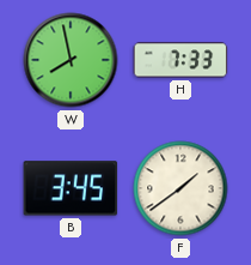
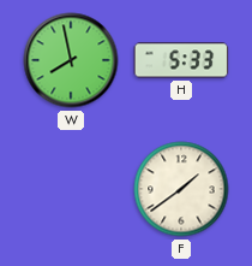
H: 7:33 -> 5:33
B: 3:45 -> none
